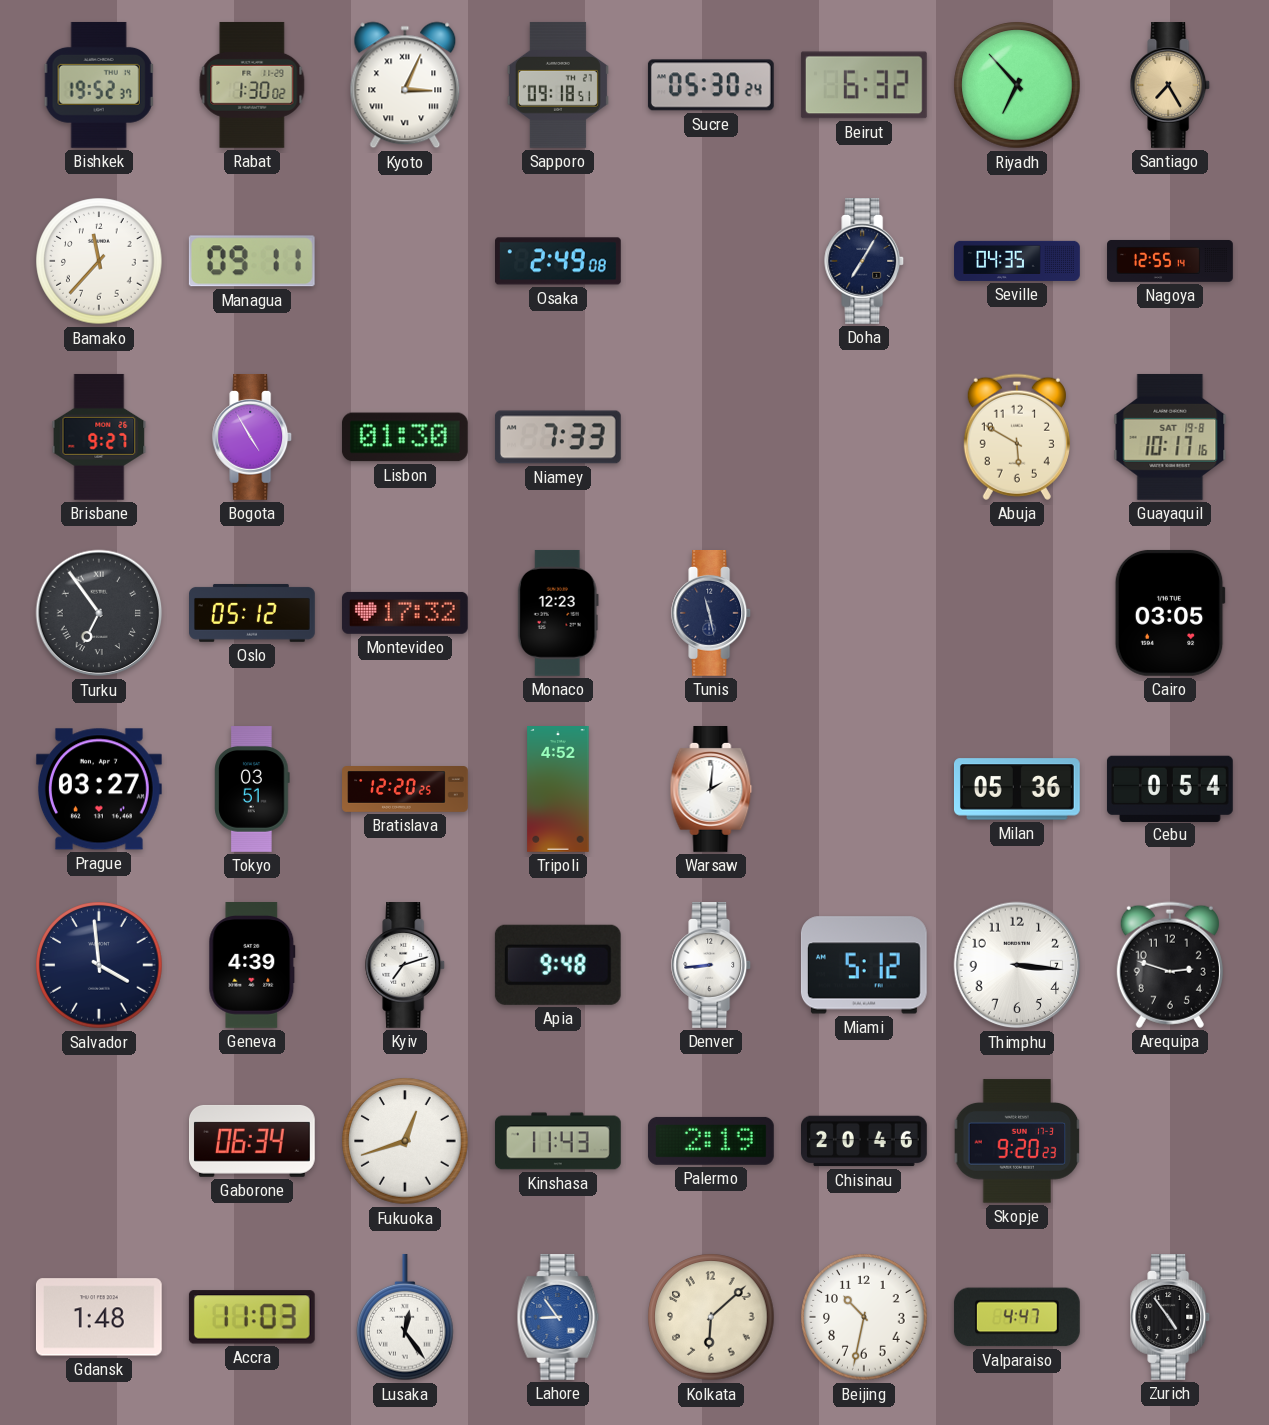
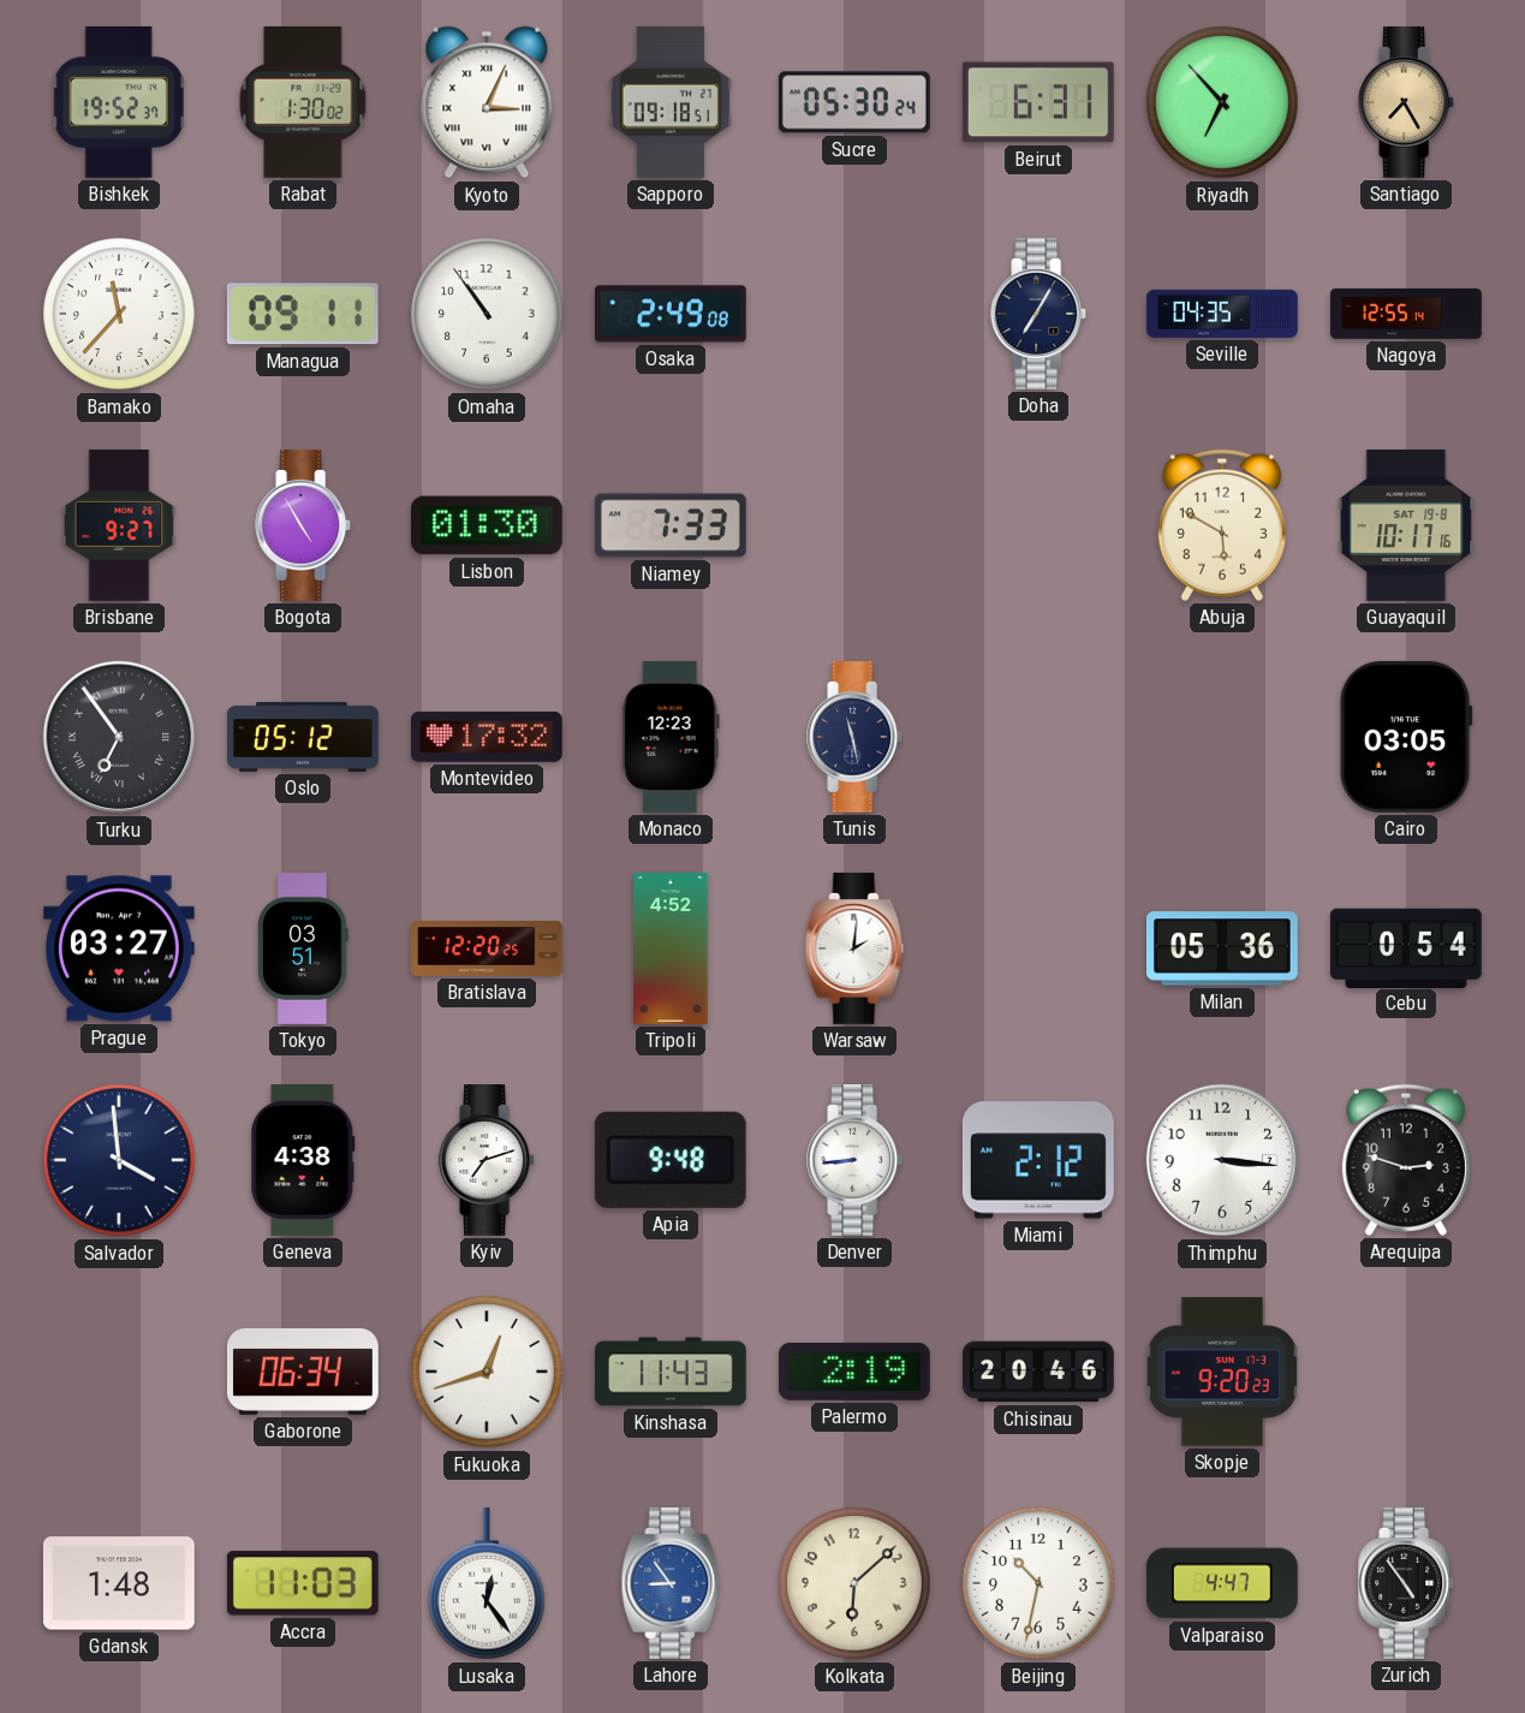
Beirut: 6:32 -> 6:31
Omaha: none -> 10:54
Geneva: 4:39 -> 4:38
Miami: 5:12 -> 2:12
